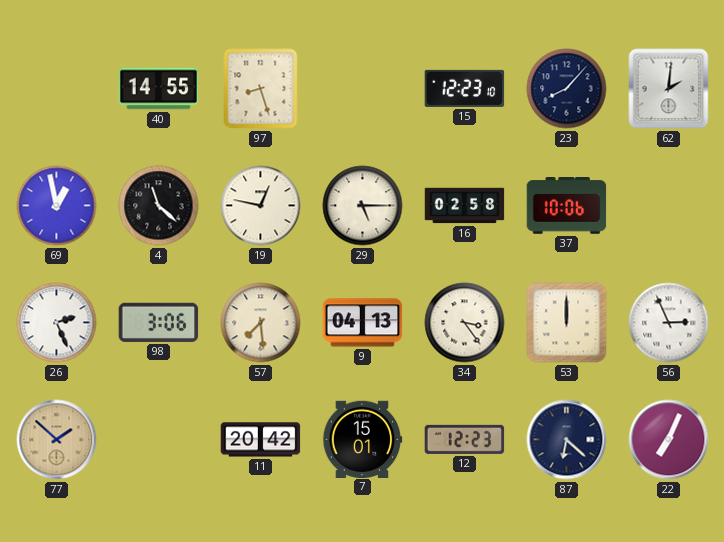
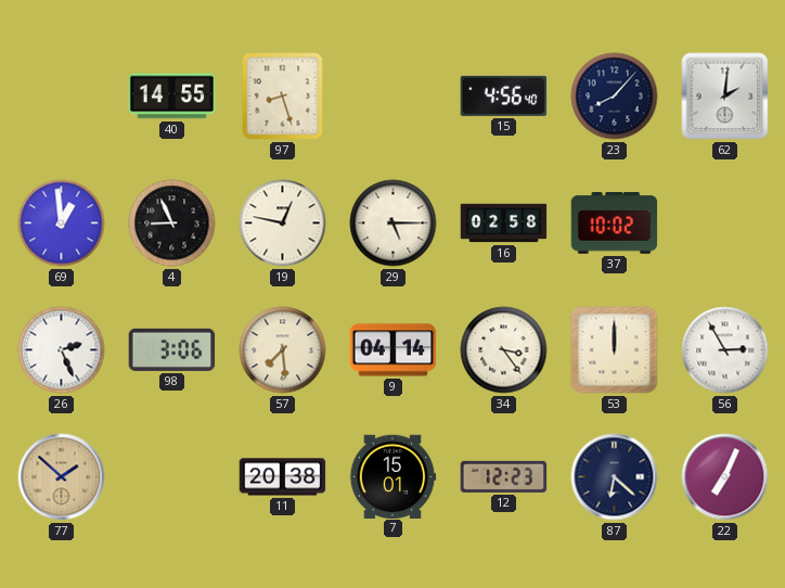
15: 12:23 -> 4:56
69: 12:58 -> 12:59
4: 11:22 -> 8:56
37: 10:06 -> 10:02
9: 04:13 -> 04:14
56: 2:56 -> 2:55
11: 20:42 -> 20:38
